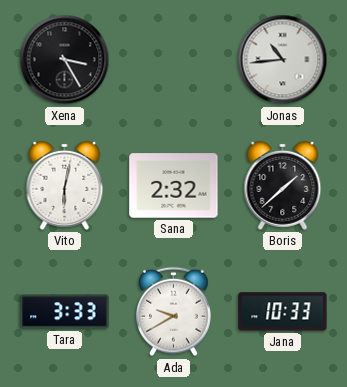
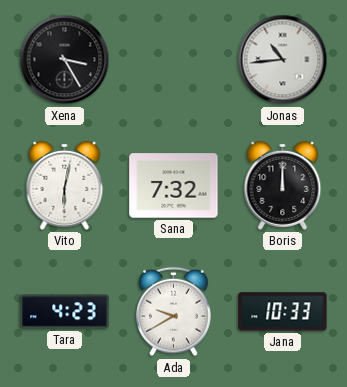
Sana: 2:32 -> 7:32
Boris: 1:38 -> 12:00
Tara: 3:33 -> 4:23
